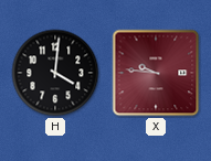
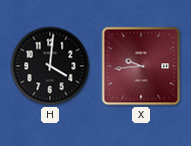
X: 9:46 -> 9:44
